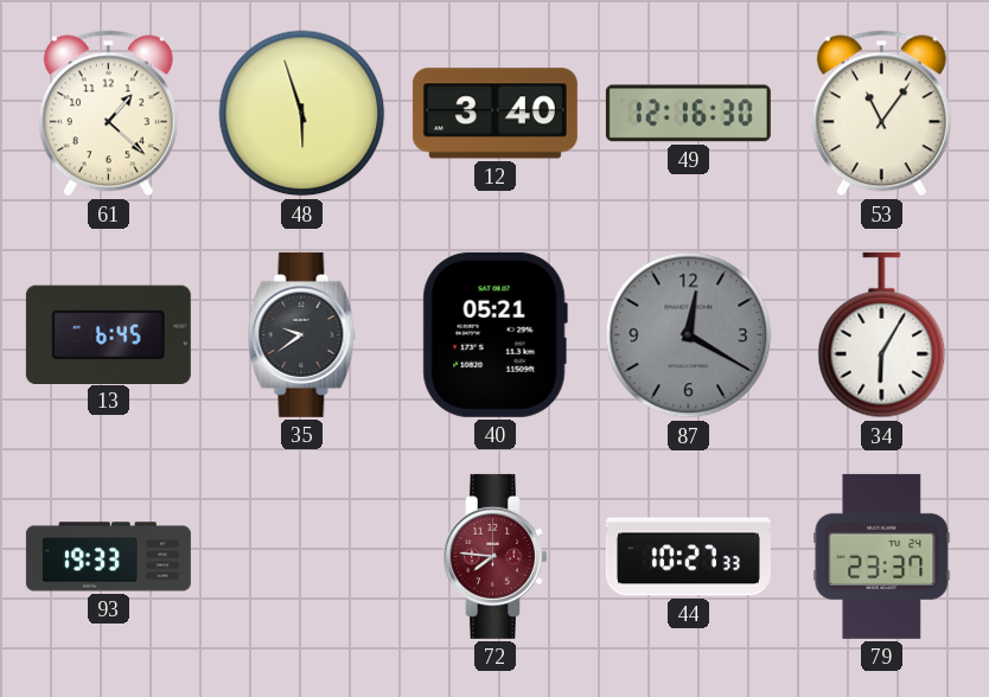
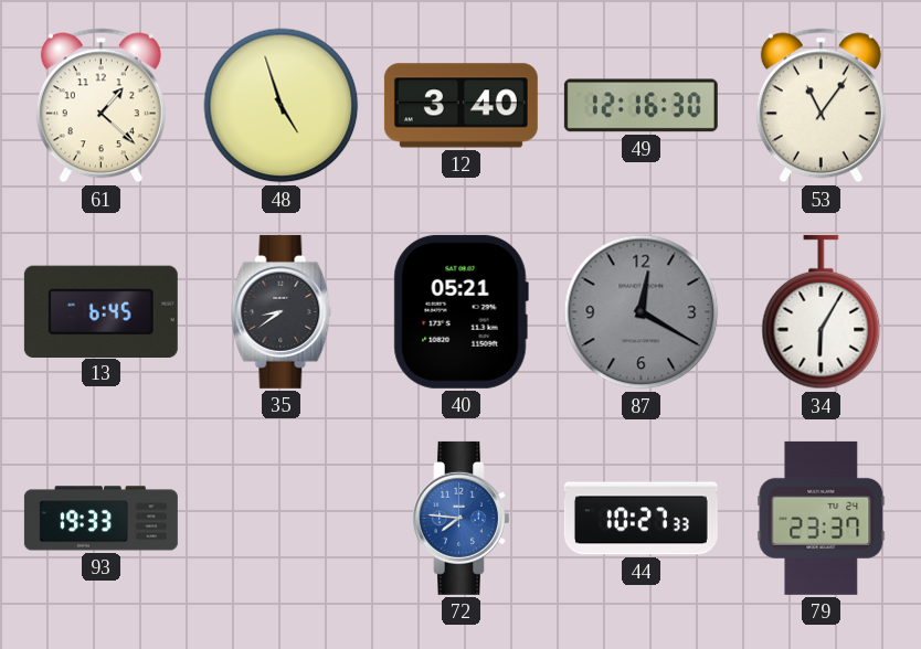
48: 5:57 -> 4:57
35: 9:39 -> 8:39
72 dial: burgundy -> blue
